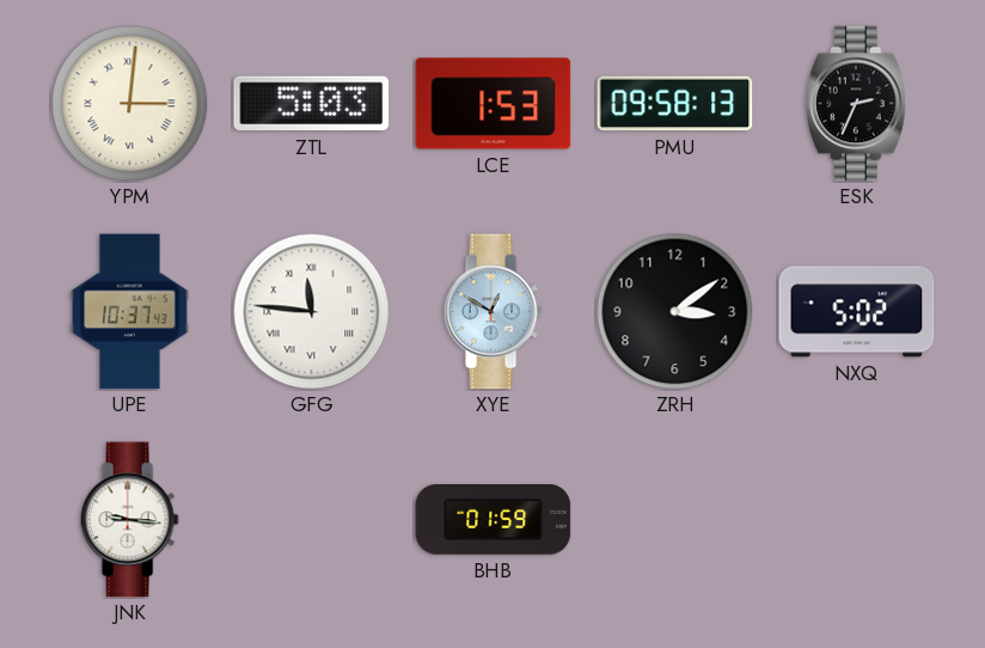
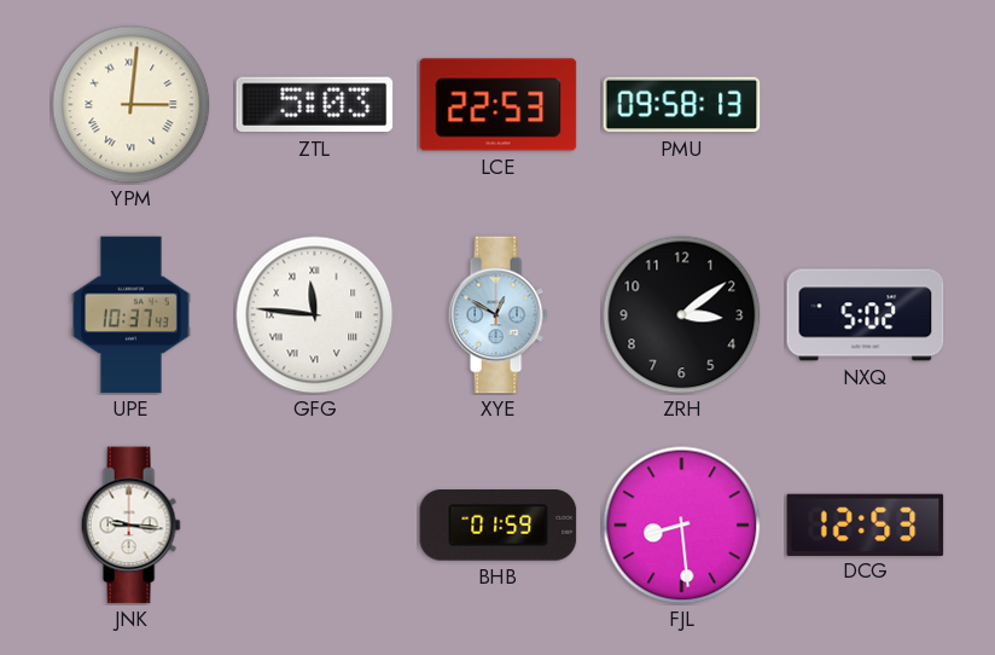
LCE: 1:53 -> 22:53
ESK: 2:34 -> none
FJL: none -> 8:29
DCG: none -> 12:53
